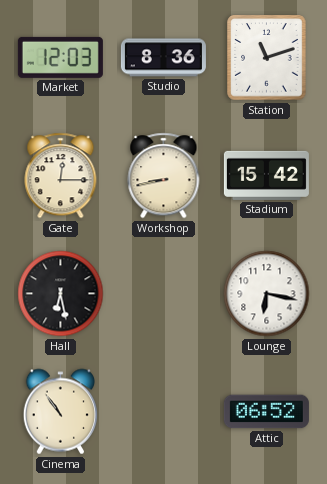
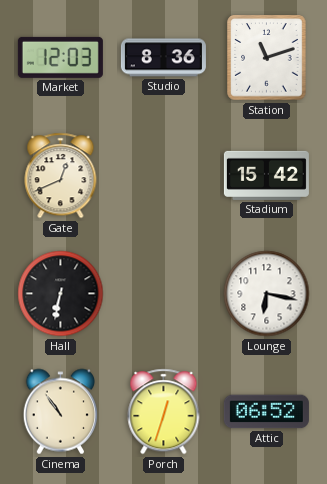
Gate: 12:15 -> 12:41
Workshop: 8:43 -> none
Hall: 6:28 -> 6:32
Porch: none -> 12:33
